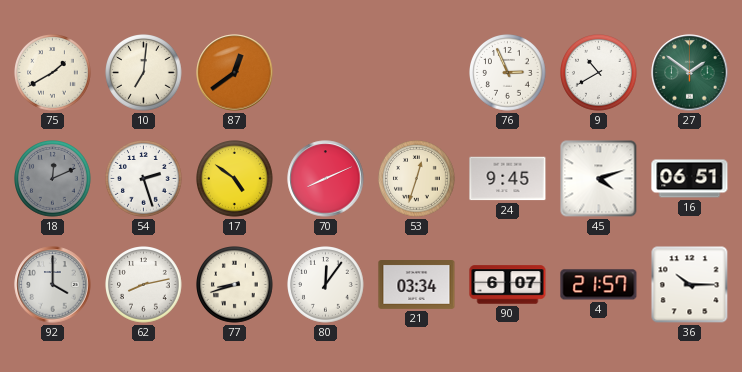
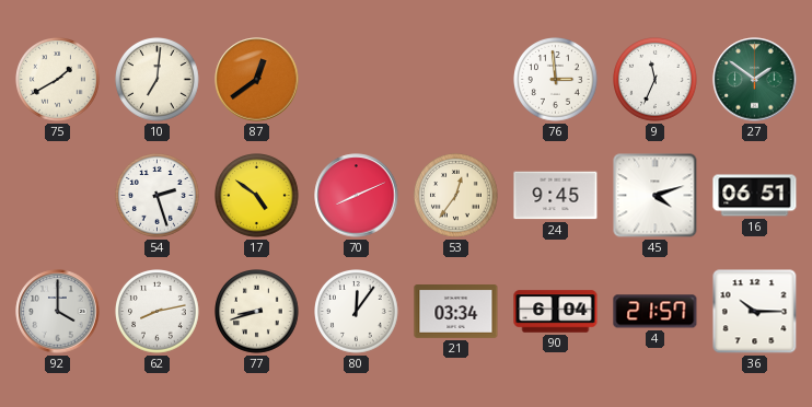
76: 2:56 -> 2:59
9: 10:40 -> 11:34
18: 12:11 -> none
53: 12:33 -> 12:36
90: 6:07 -> 6:04
